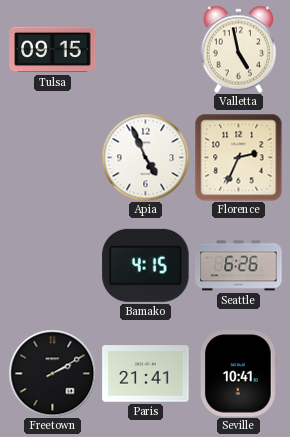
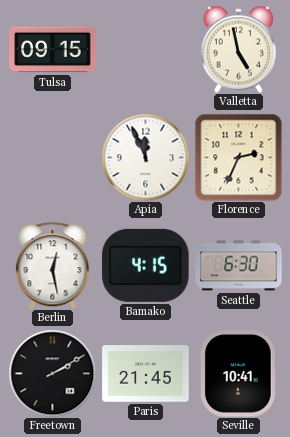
Apia: 4:56 -> 11:56
Berlin: none -> 12:28
Seattle: 6:26 -> 6:30
Paris: 21:41 -> 21:45
